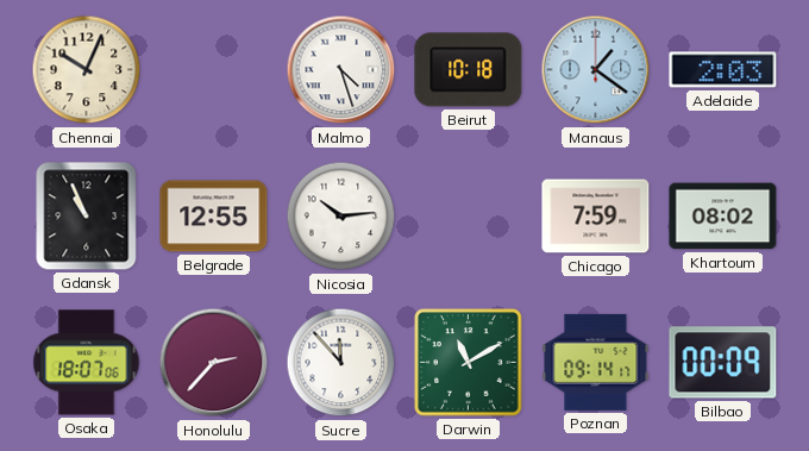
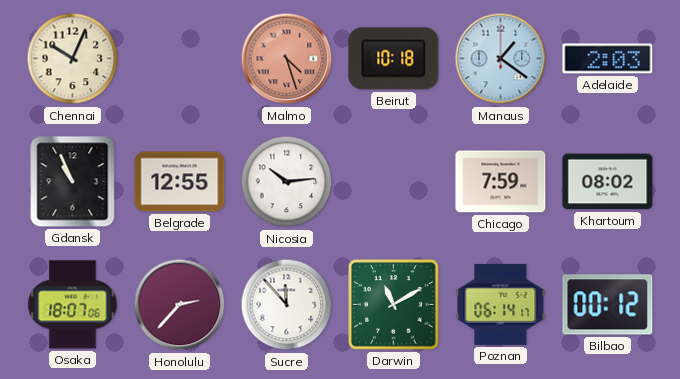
Malmo dial: white -> salmon
Poznan: 09:14 -> 06:14
Bilbao: 00:09 -> 00:12
